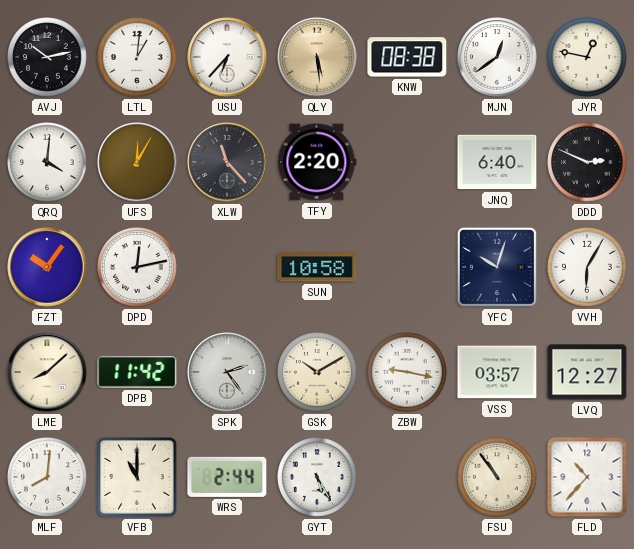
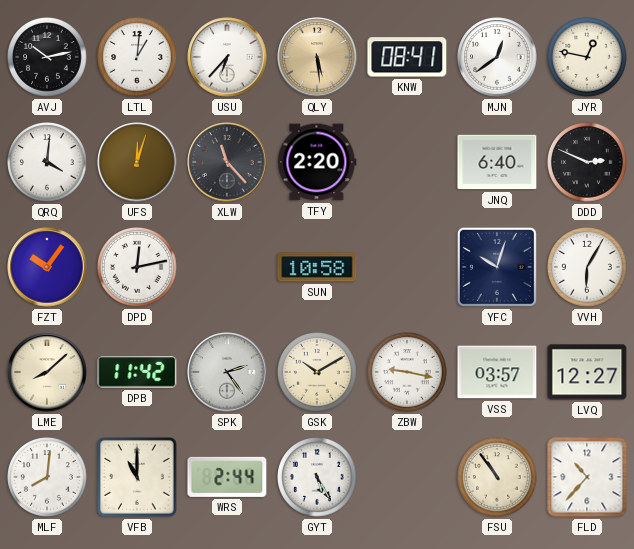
KNW: 08:38 -> 08:41
UFS: 12:05 -> 12:03
